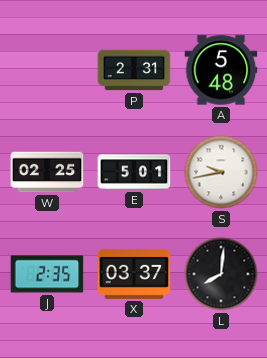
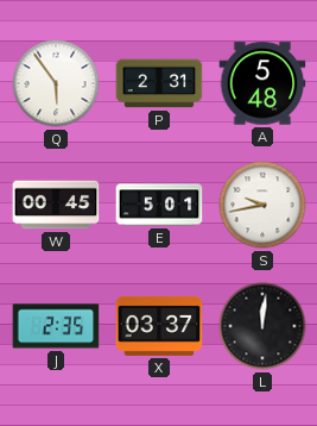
Q: none -> 5:54
W: 02:25 -> 00:45
L: 8:01 -> 12:01
